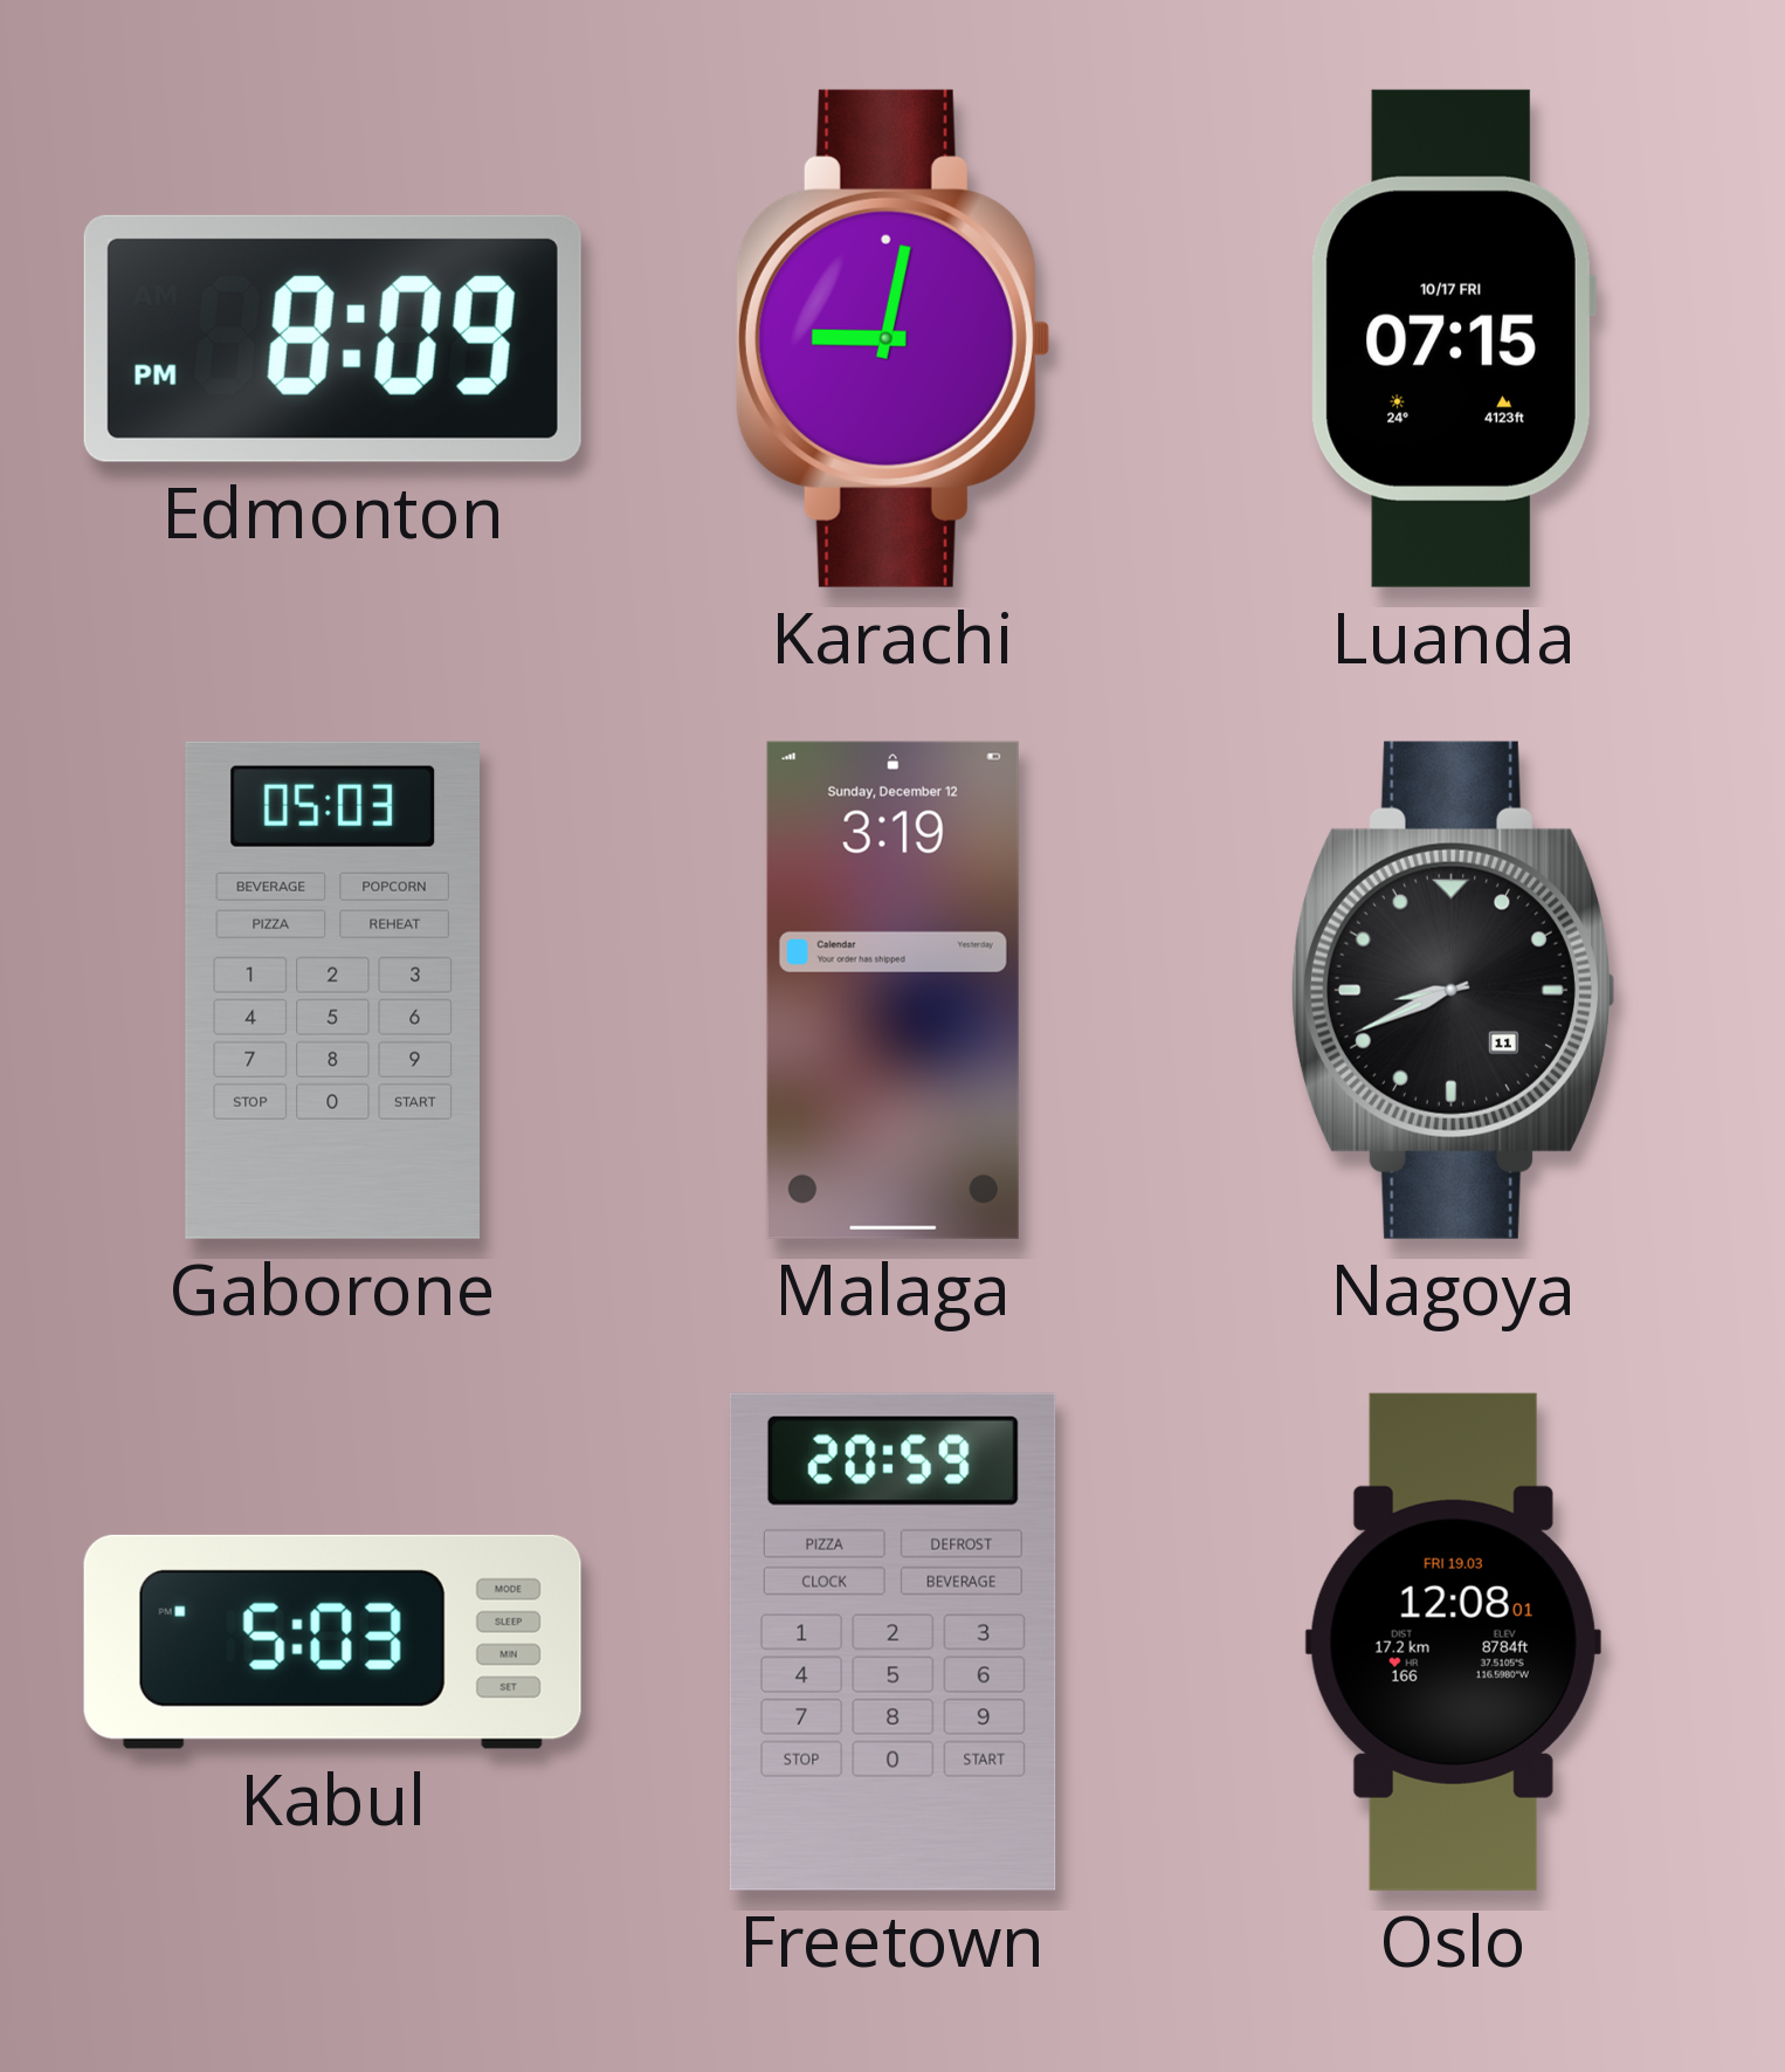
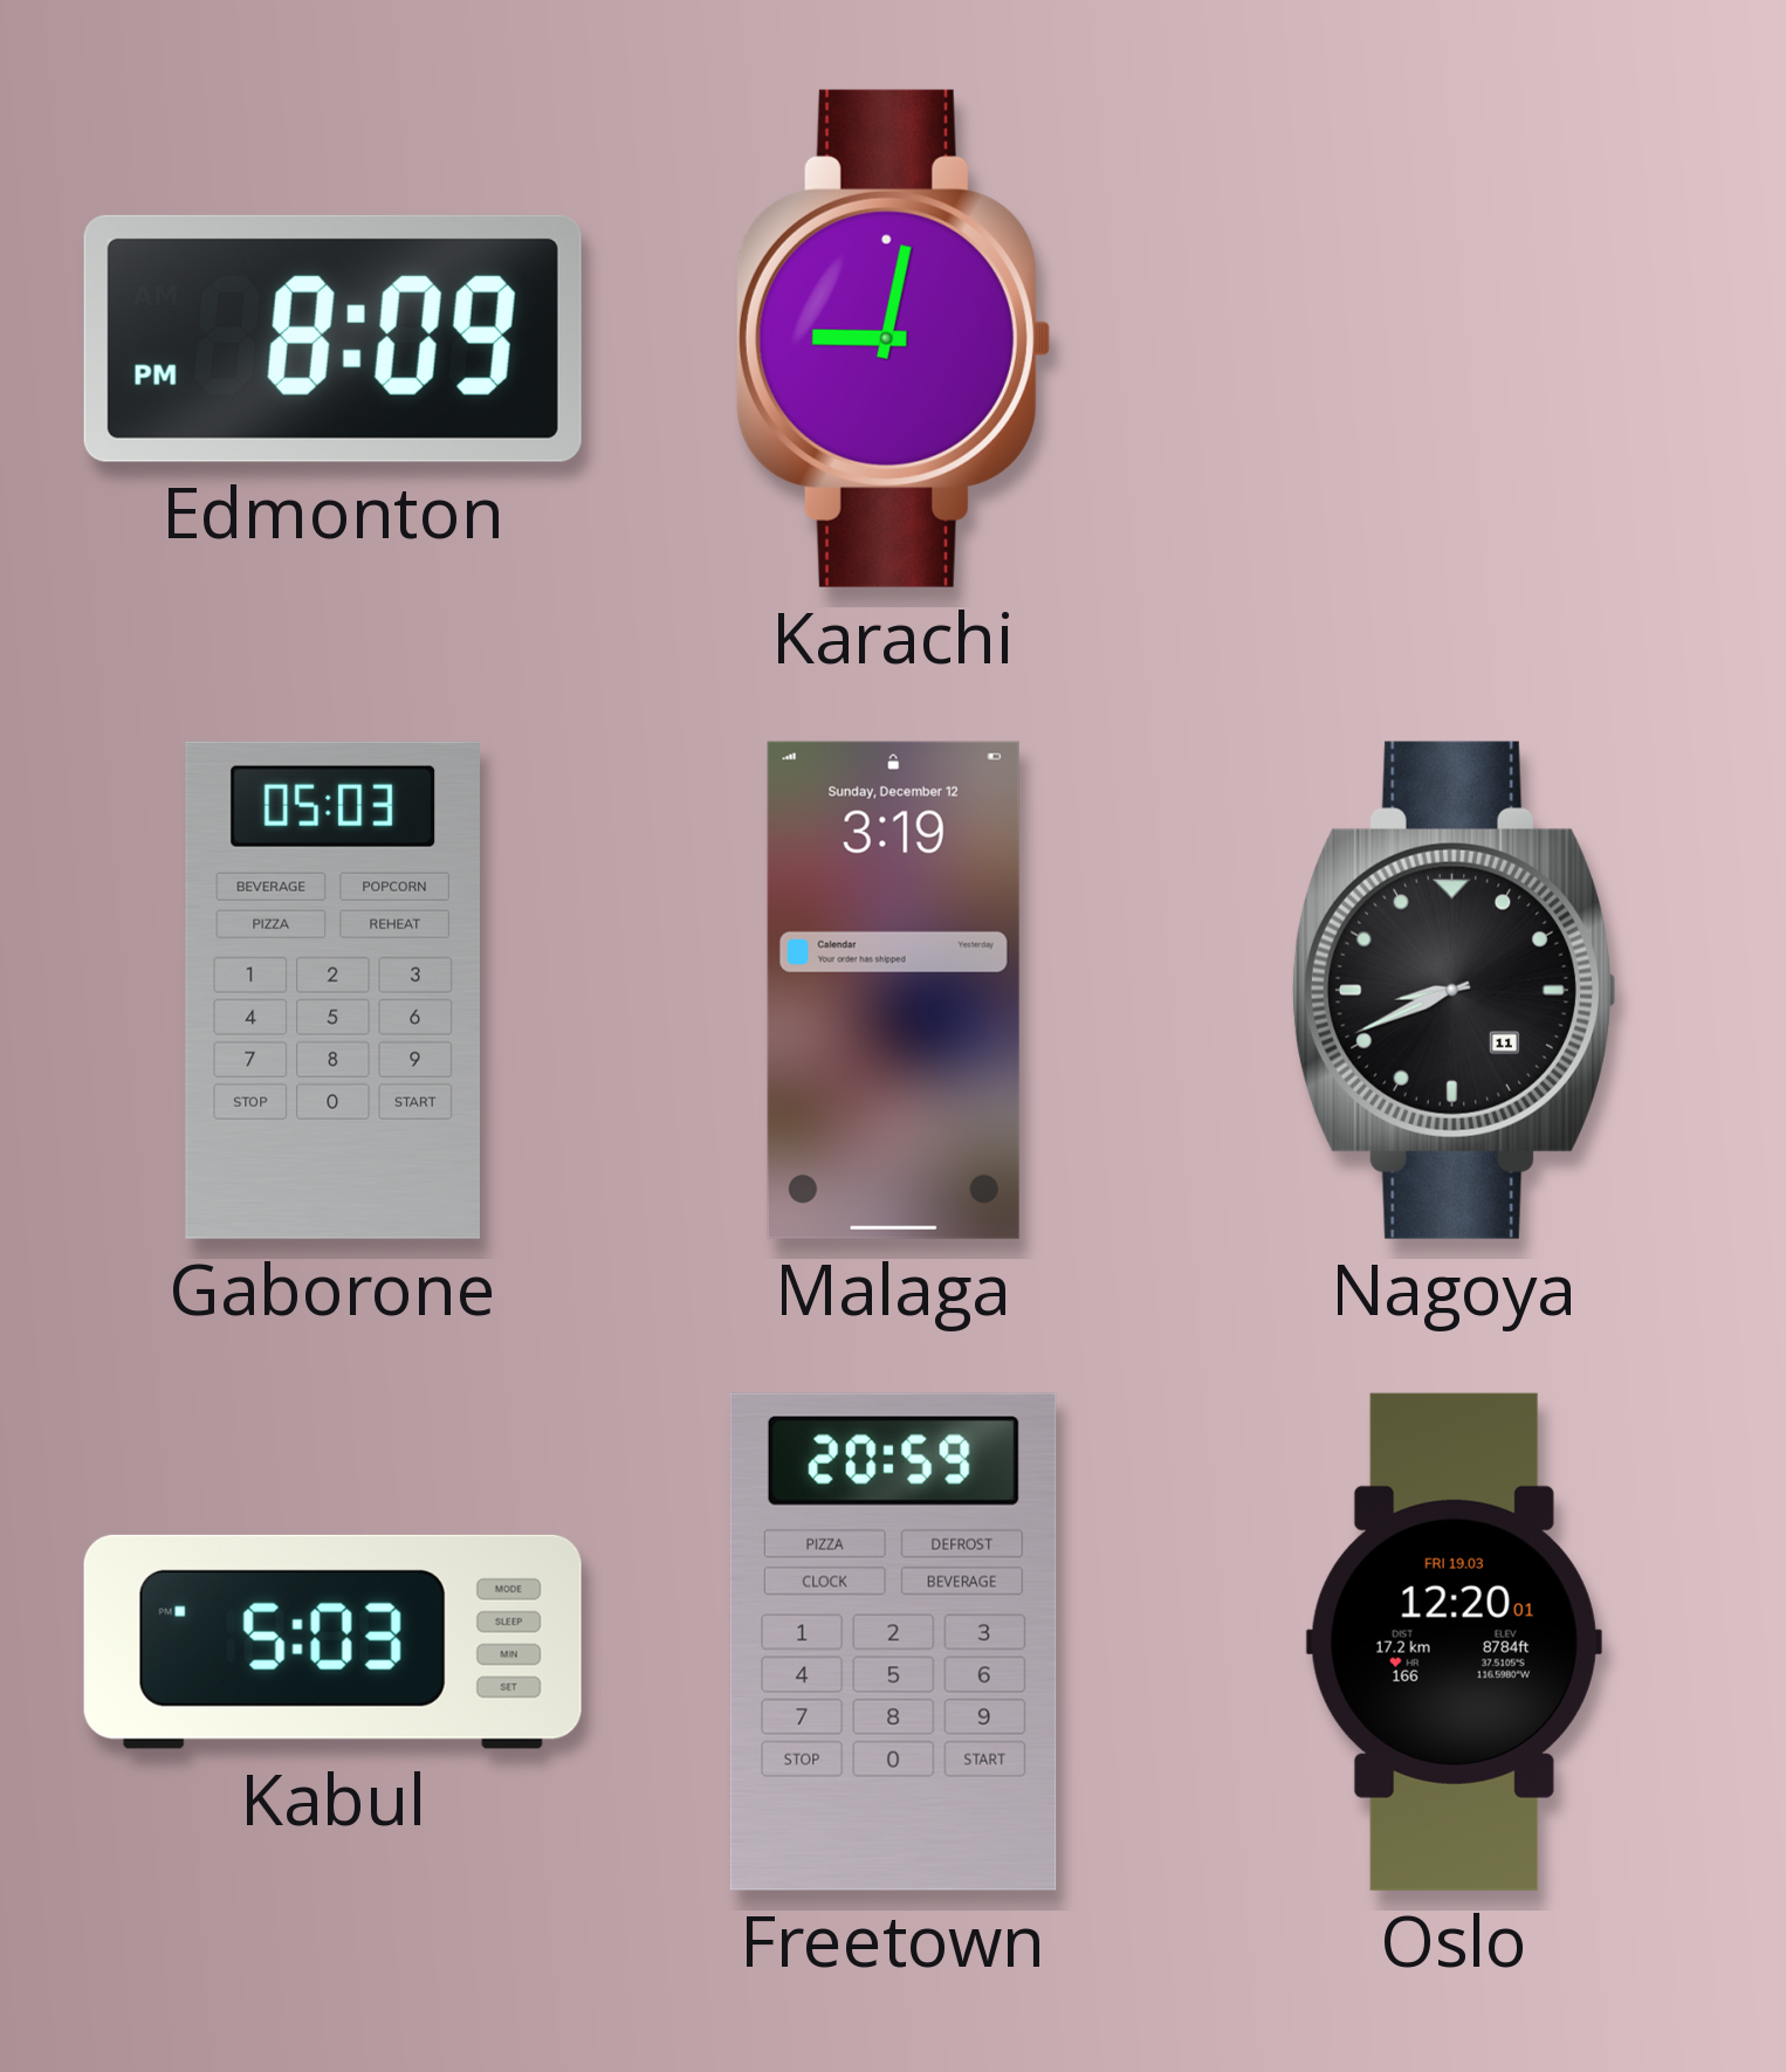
Luanda: 07:15 -> none
Oslo: 12:08 -> 12:20
